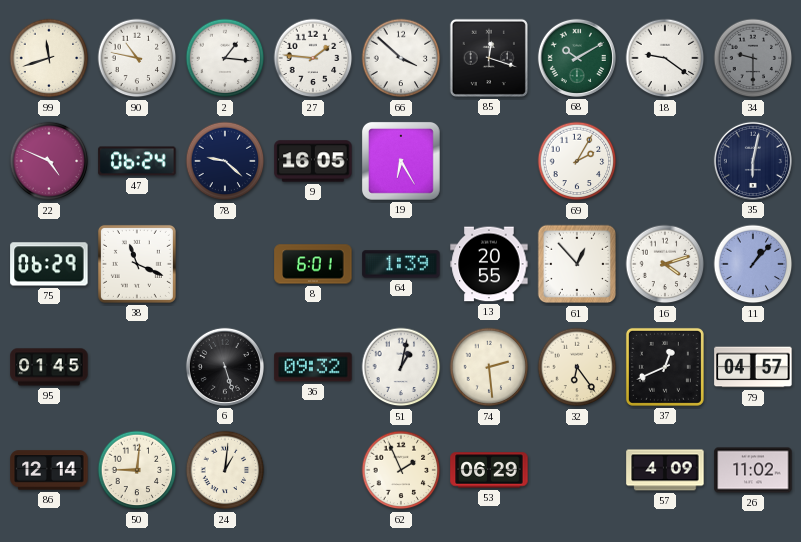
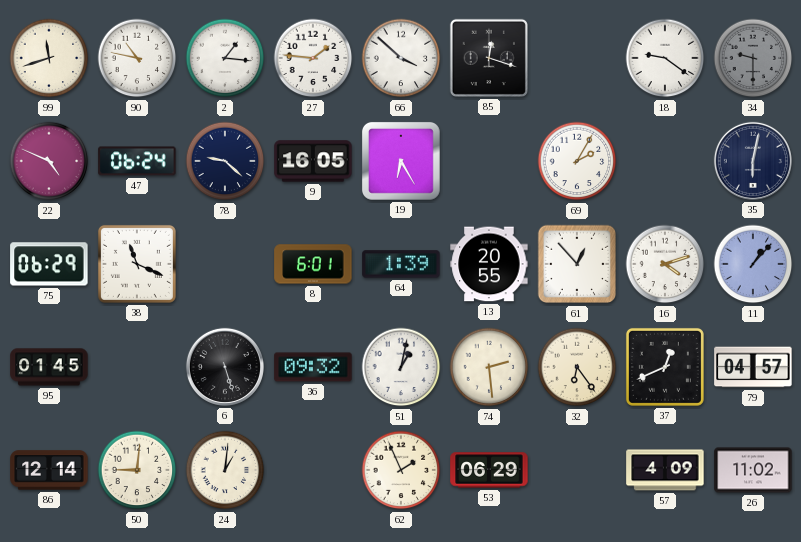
68: 10:10 -> none
